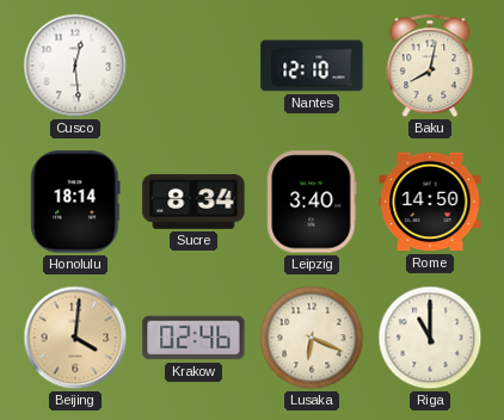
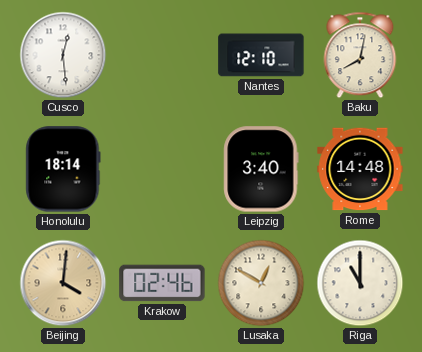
Sucre: 8:34 -> none
Rome: 14:50 -> 14:48
Lusaka: 6:19 -> 12:50
